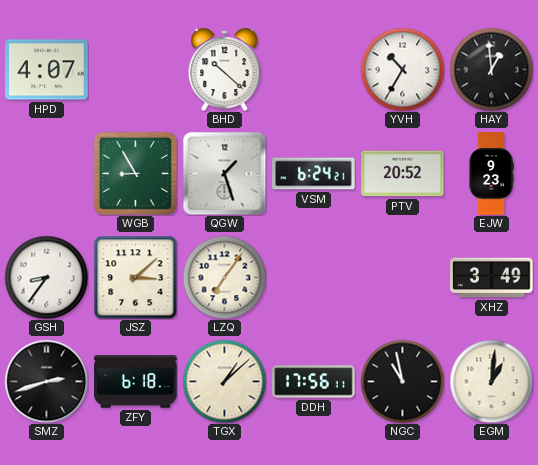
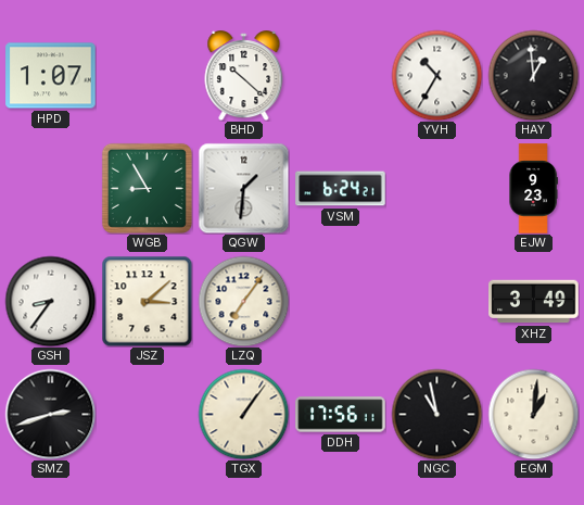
HPD: 4:07 -> 1:07
QGW: 1:27 -> 1:31
PTV: 20:52 -> none
ZFY: 6:18 -> none
TGX: 1:08 -> 1:06
